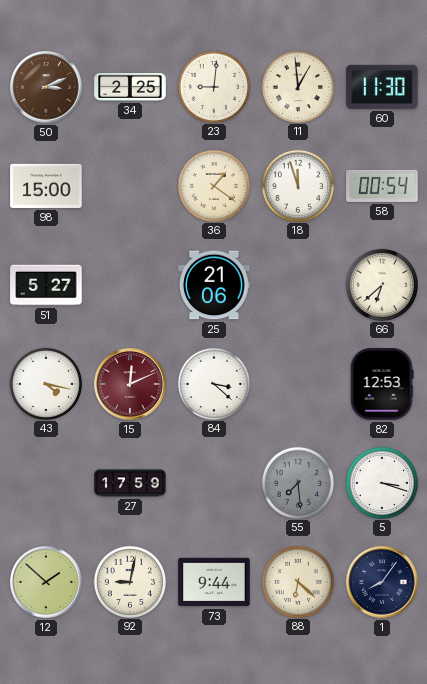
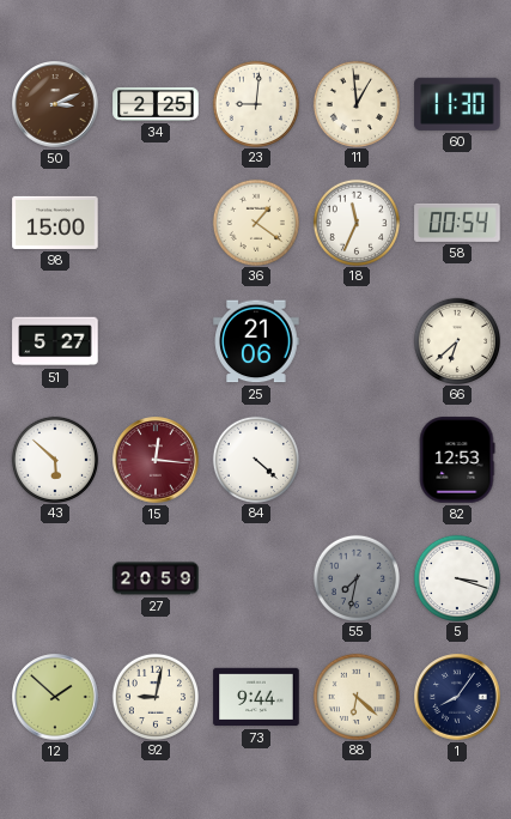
18: 11:57 -> 11:34
43: 4:17 -> 5:52
15: 12:11 -> 12:16
84: 3:22 -> 4:22
27: 17:59 -> 20:59
55: 7:29 -> 7:32
